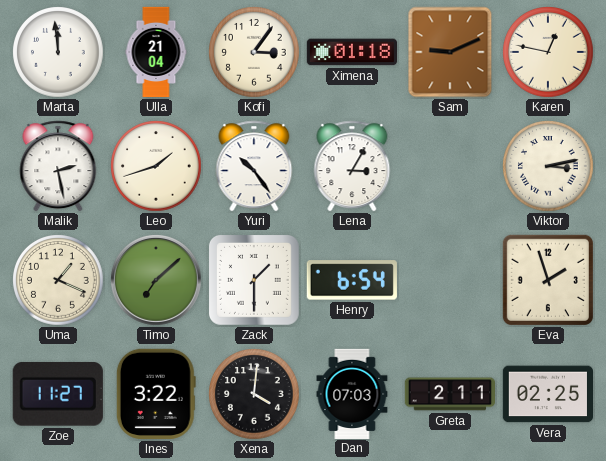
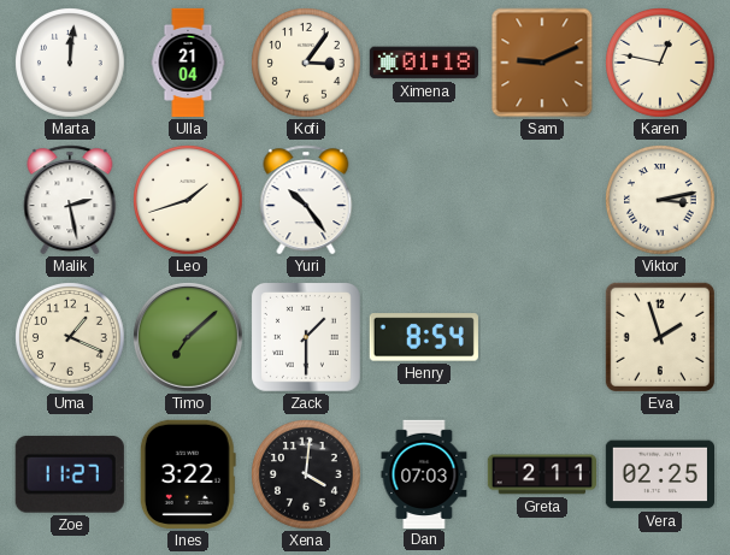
Marta: 11:59 -> 12:01
Lena: 3:05 -> none
Henry: 6:54 -> 8:54
